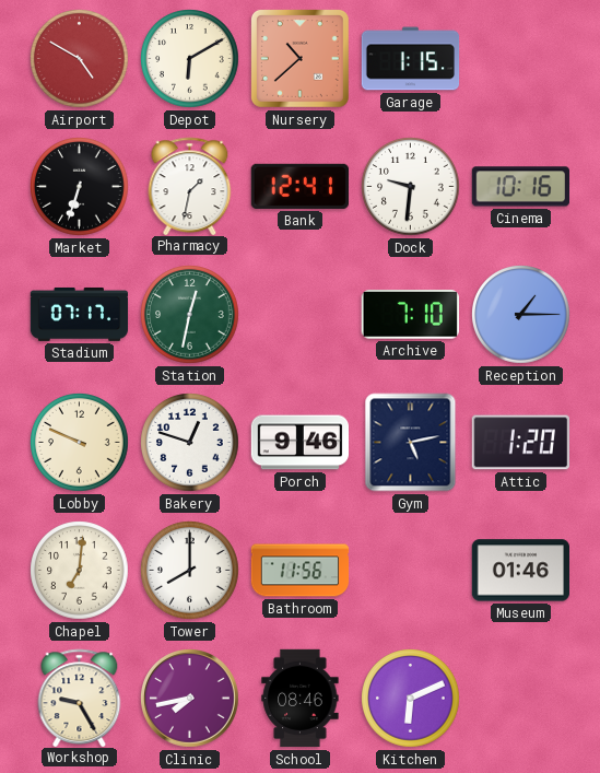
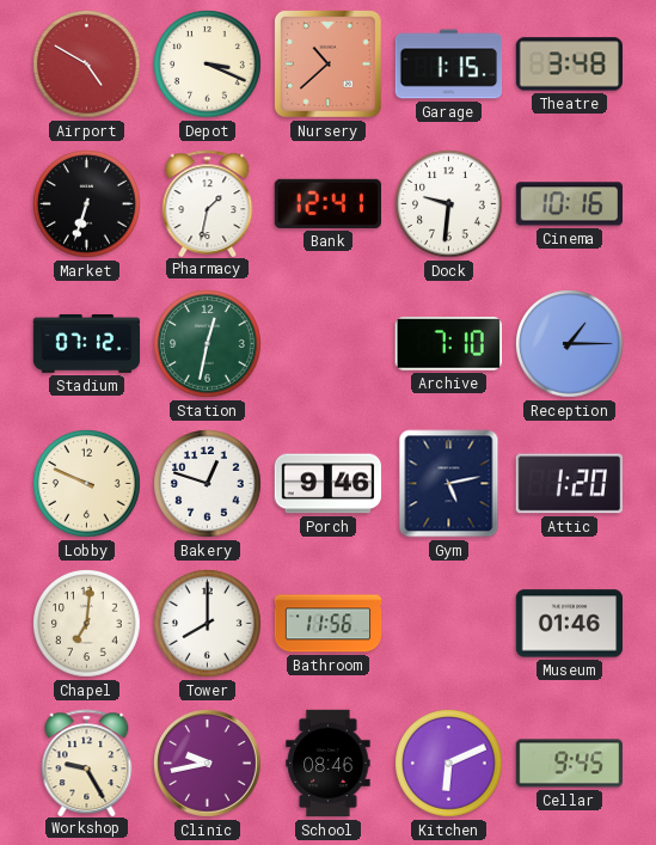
Depot: 6:10 -> 3:19
Theatre: none -> 3:48
Stadium: 07:17 -> 07:12
Clinic: 7:43 -> 9:43
Cellar: none -> 9:45
